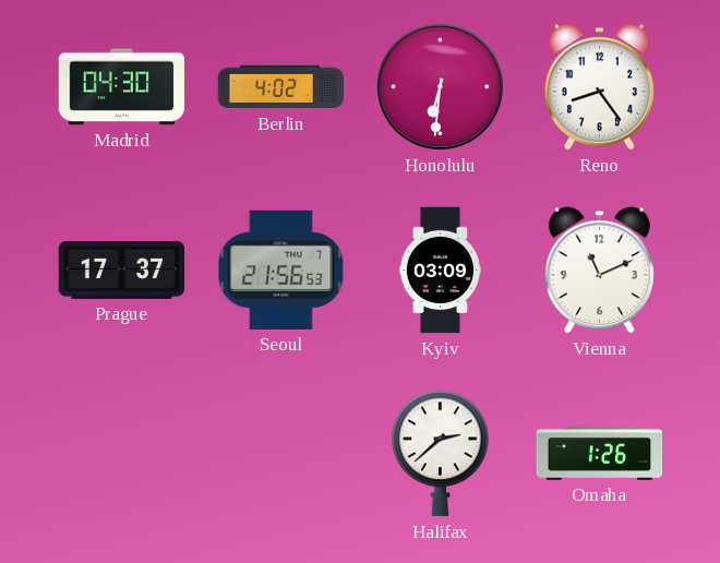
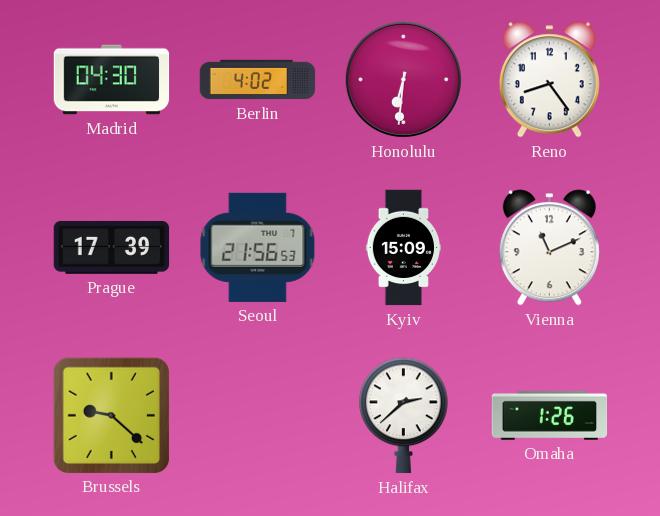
Prague: 17:37 -> 17:39
Kyiv: 03:09 -> 15:09
Brussels: none -> 9:22
